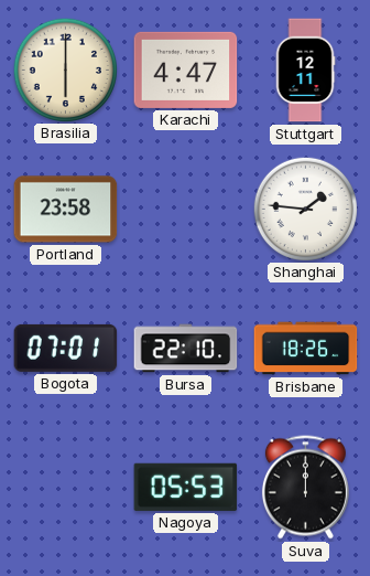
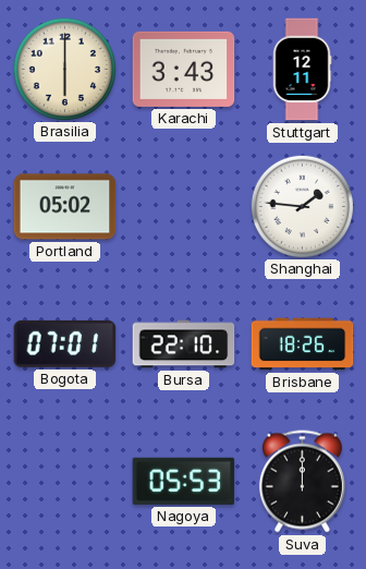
Karachi: 4:47 -> 3:43
Portland: 23:58 -> 05:02
